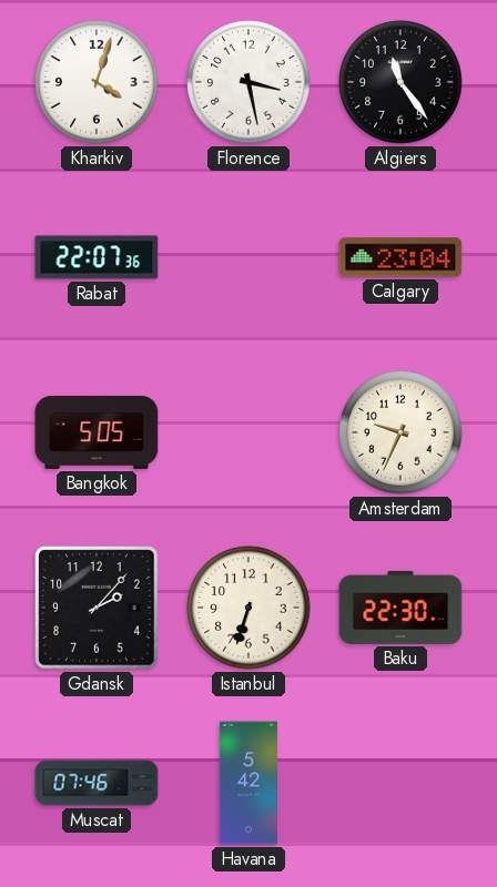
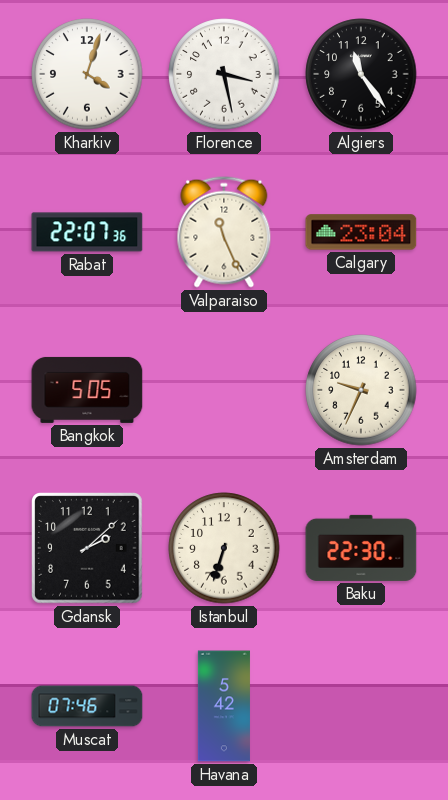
Valparaiso: none -> 11:26
Gdansk: 2:07 -> 2:08
